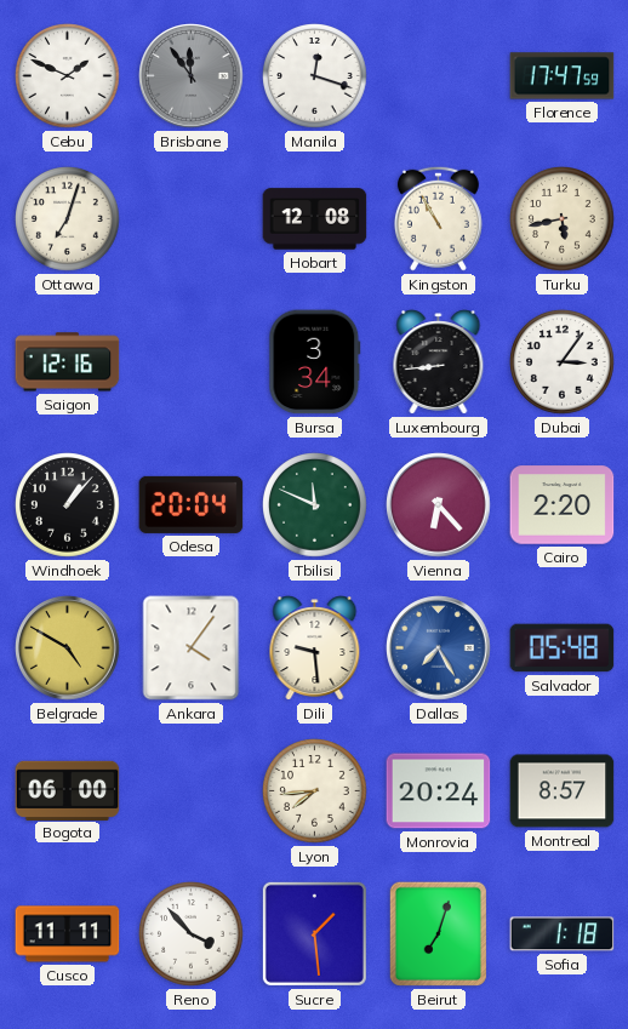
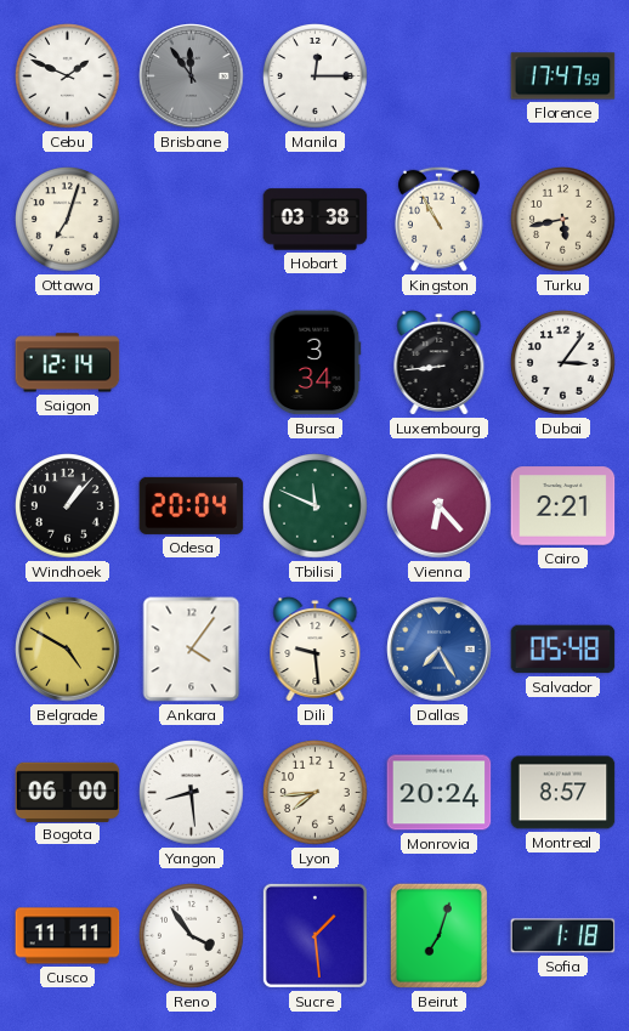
Manila: 12:18 -> 12:15
Hobart: 12:08 -> 03:38
Saigon: 12:16 -> 12:14
Cairo: 2:20 -> 2:21
Yangon: none -> 8:29
Reno: 3:53 -> 3:54
